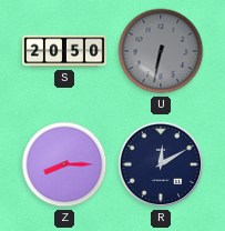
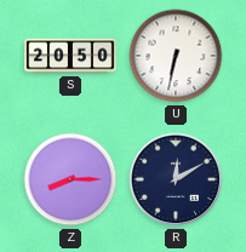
U dial: grey -> white
